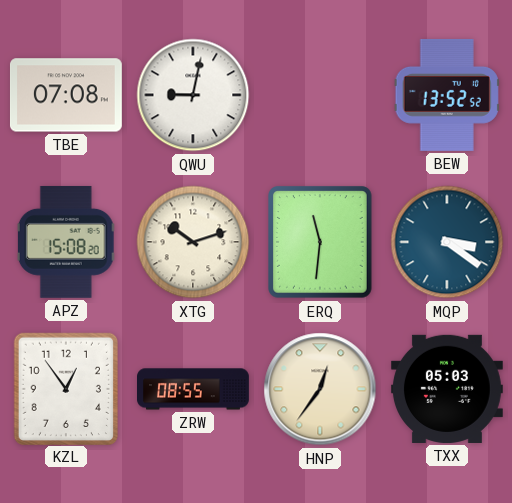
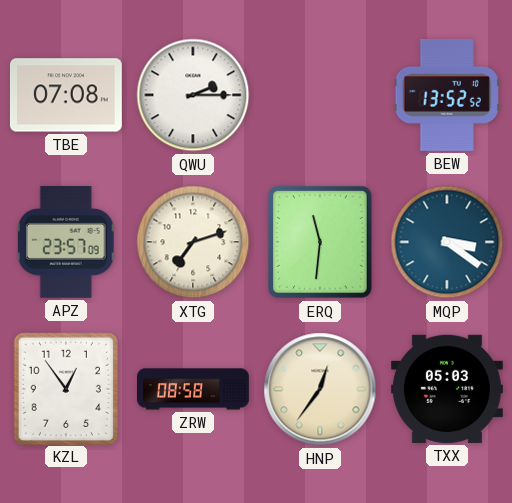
QWU: 9:02 -> 2:15
APZ: 15:08 -> 23:57
XTG: 10:12 -> 7:12
ZRW: 08:55 -> 08:58
